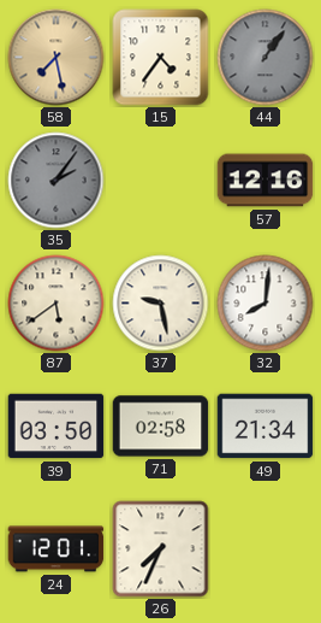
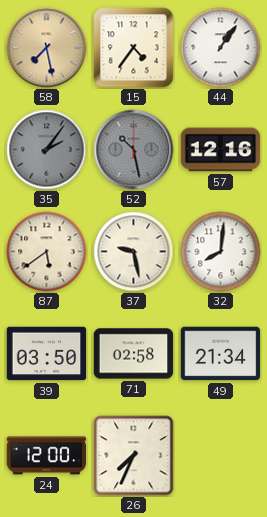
44 dial: grey -> white
52: none -> 10:28
24: 12:01 -> 12:00
